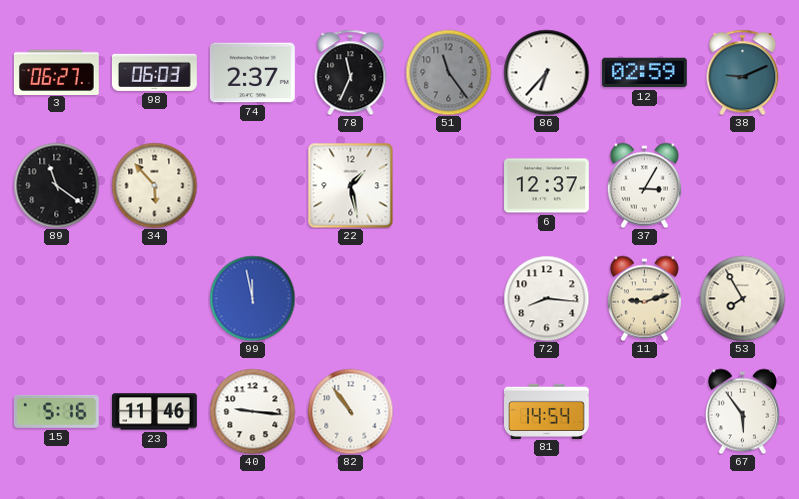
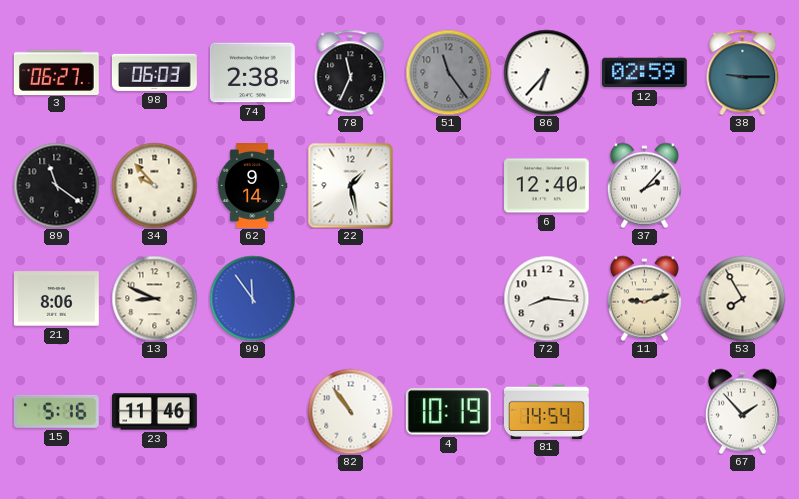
74: 2:37 -> 2:38
38: 9:11 -> 9:15
34: 5:53 -> 9:53
62: none -> 9:14
6: 12:37 -> 12:40
37: 3:05 -> 2:07
21: none -> 8:06
13: none -> 8:49
99: 11:58 -> 11:54
40: 9:16 -> none
4: none -> 10:19
67: 5:54 -> 1:53
